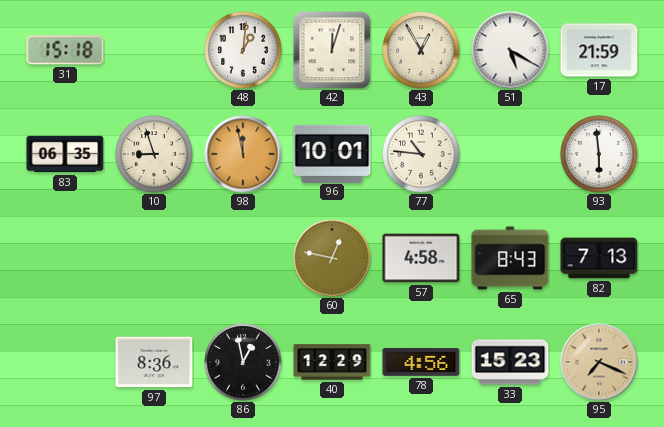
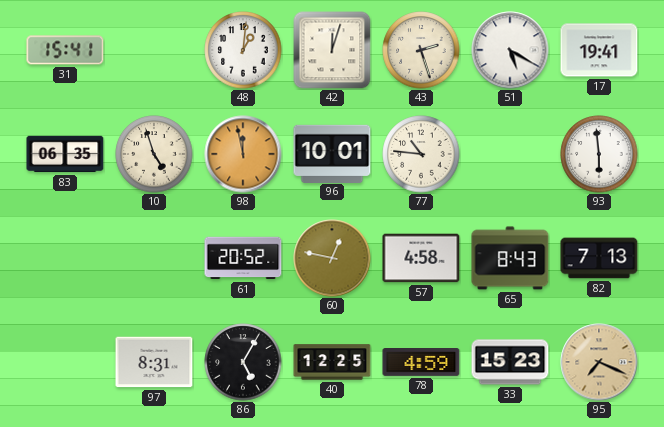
31: 15:18 -> 15:41
43: 12:55 -> 2:27
17: 21:59 -> 19:41
10: 8:57 -> 4:57
61: none -> 20:52
97: 8:36 -> 8:31
86: 12:58 -> 5:05
40: 12:29 -> 12:25
78: 4:56 -> 4:59
